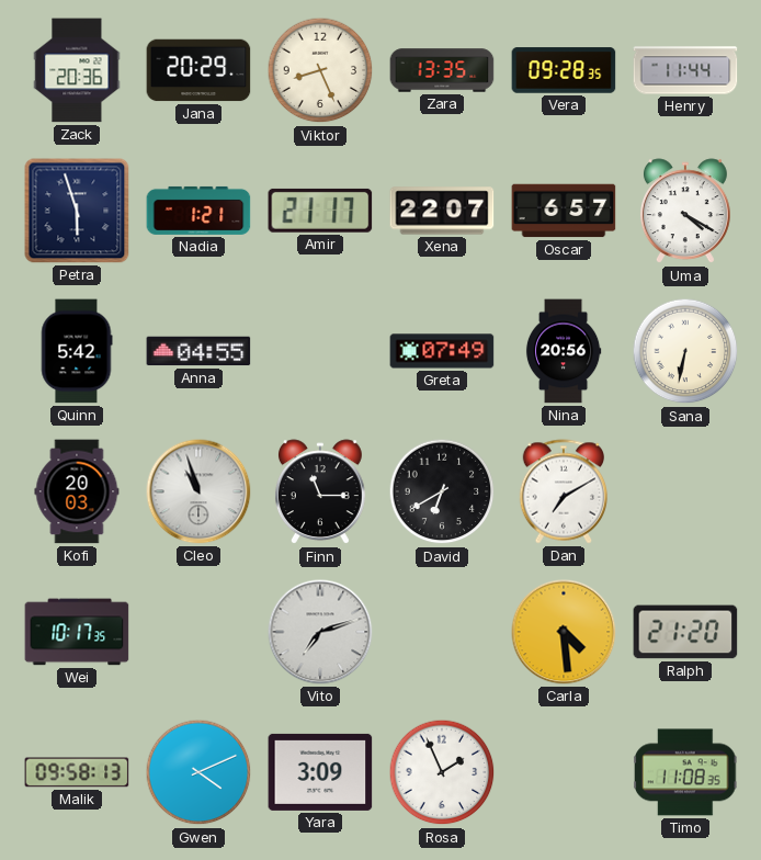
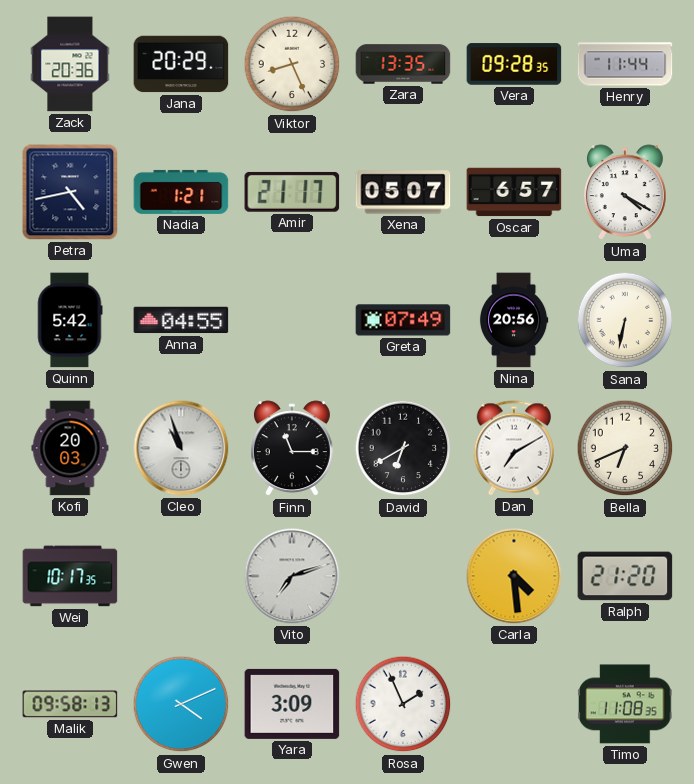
Petra: 5:57 -> 4:43
Xena: 22:07 -> 05:07
Bella: none -> 6:41
